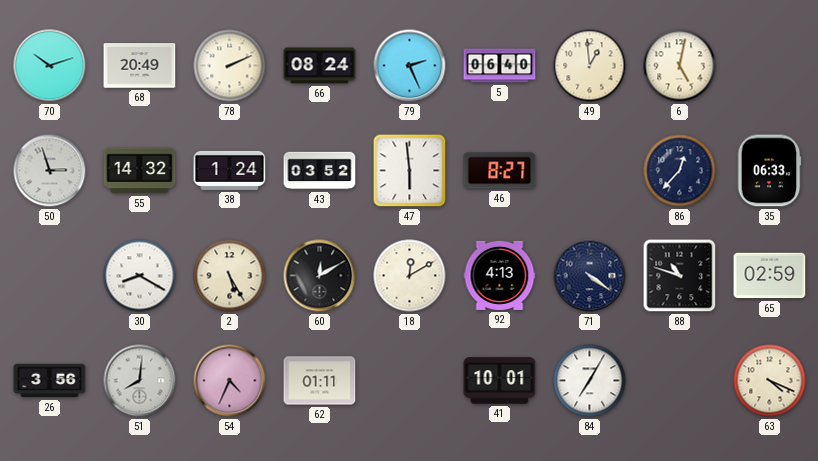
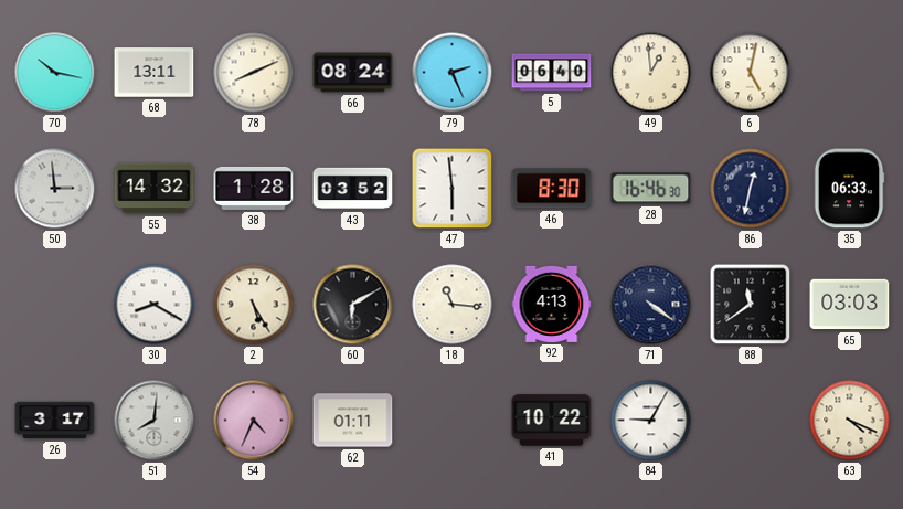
70: 10:12 -> 10:17
68: 20:49 -> 13:11
78: 2:11 -> 8:11
50: 2:57 -> 2:59
38: 1:24 -> 1:28
46: 8:27 -> 8:30
28: none -> 16:46
86: 12:37 -> 12:32
60: 12:10 -> 6:10
18: 12:10 -> 11:16
88: 10:48 -> 11:39
65: 02:59 -> 03:03
26: 3:56 -> 3:17
41: 10:01 -> 10:22
84: 7:05 -> 9:05
